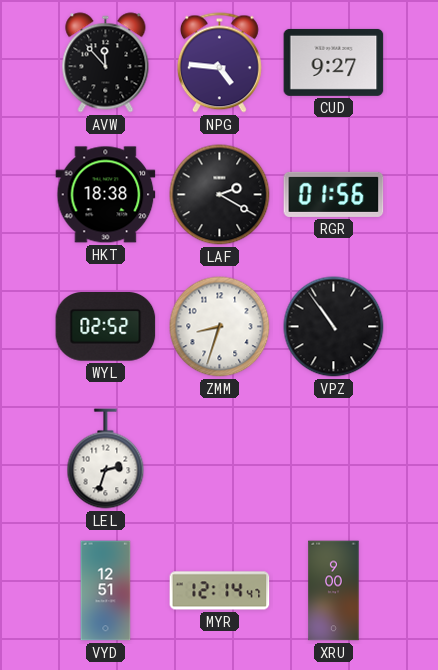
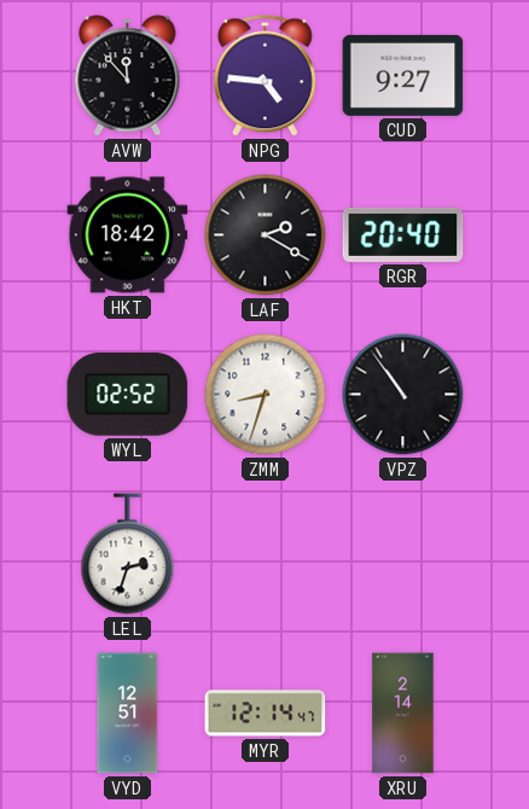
HKT: 18:38 -> 18:42
RGR: 01:56 -> 20:40
XRU: 9:00 -> 2:14
